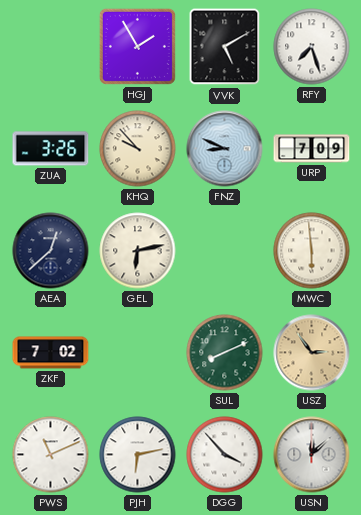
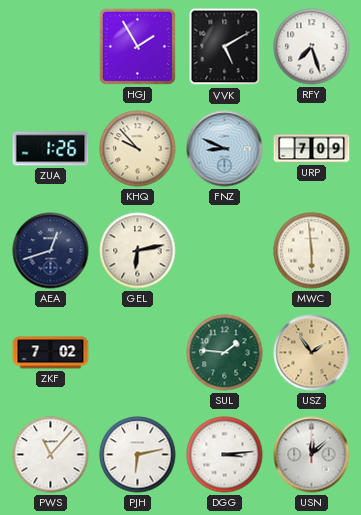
ZUA: 3:26 -> 1:26
AEA: 12:38 -> 12:42
SUL: 8:11 -> 1:46
USZ: 2:54 -> 1:54
PWS: 11:11 -> 11:07
DGG: 3:53 -> 3:14
